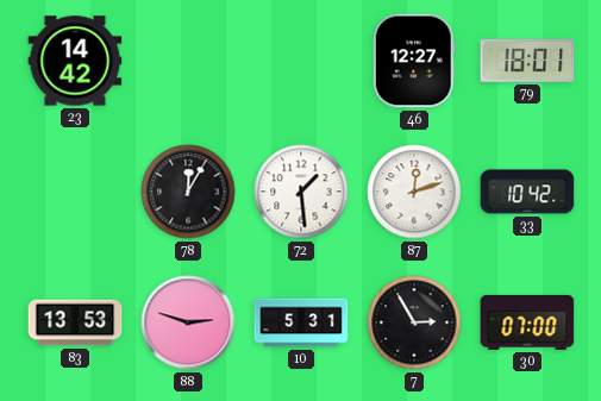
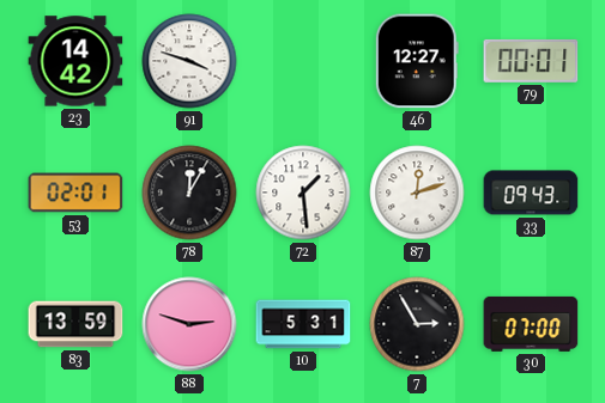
91: none -> 3:48
79: 18:01 -> 00:01
53: none -> 02:01
33: 10:42 -> 09:43
83: 13:53 -> 13:59
